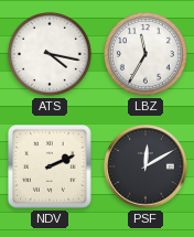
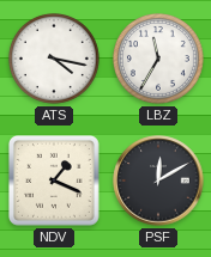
NDV: 2:11 -> 1:19
